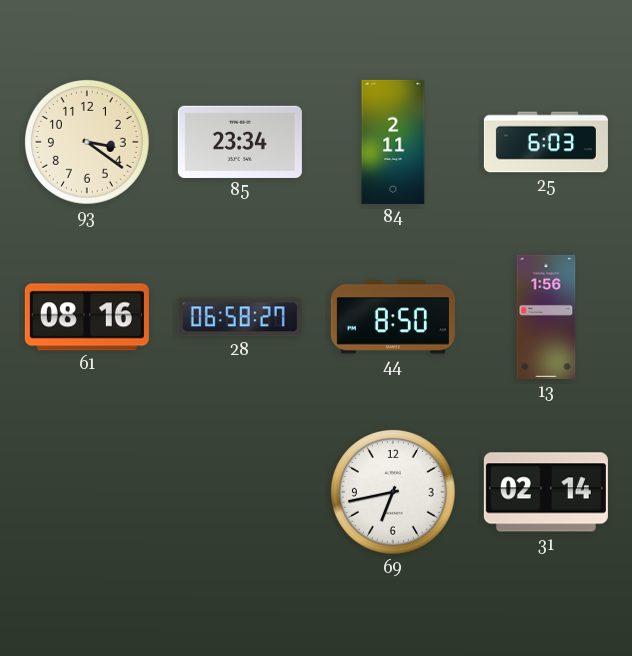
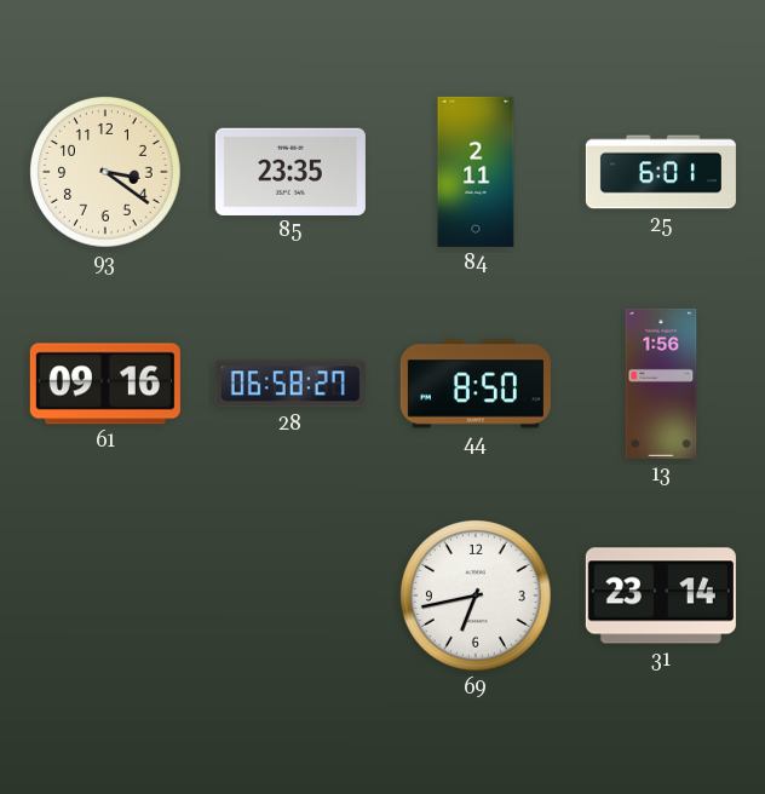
85: 23:34 -> 23:35
25: 6:03 -> 6:01
61: 08:16 -> 09:16
31: 02:14 -> 23:14
